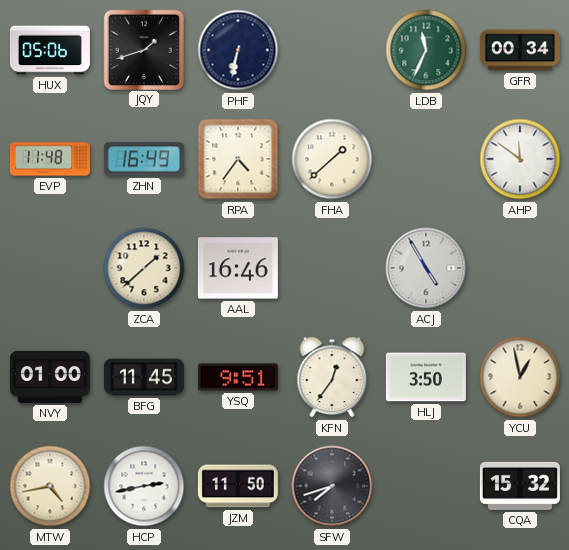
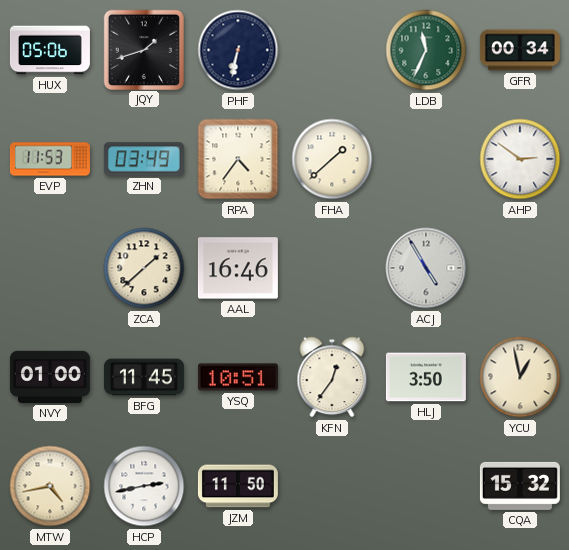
EVP: 11:48 -> 11:53
ZHN: 16:49 -> 03:49
AHP: 11:51 -> 2:51
YSQ: 9:51 -> 10:51
SFW: 7:42 -> none
